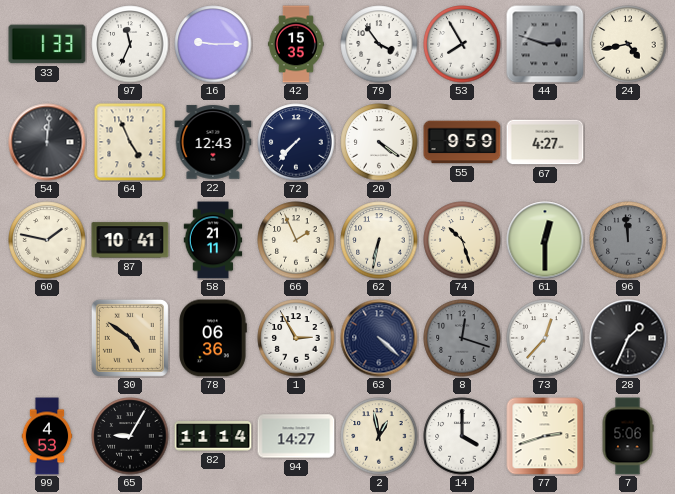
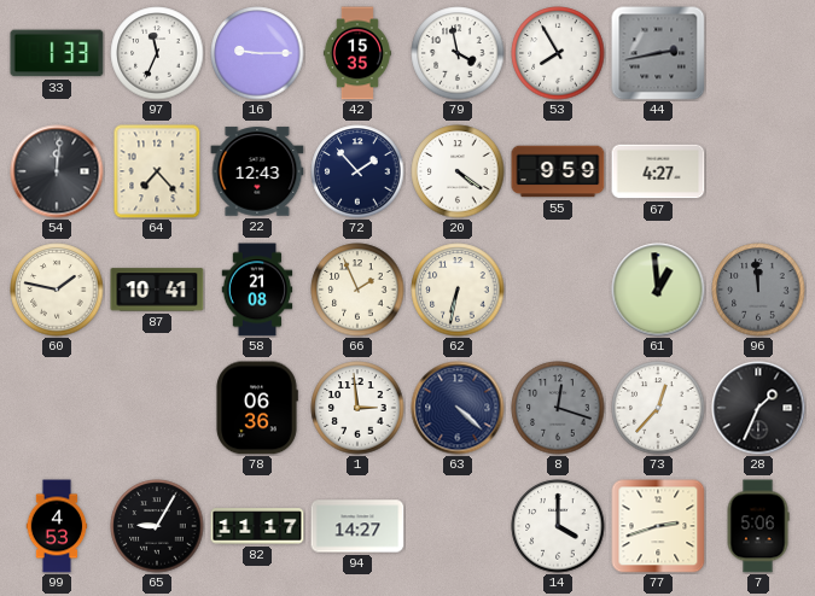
79: 3:54 -> 3:58
44: 2:48 -> 2:43
24: 4:43 -> none
64: 4:56 -> 7:23
72: 7:37 -> 1:53
58: 21:11 -> 21:08
74: 10:27 -> none
61: 12:30 -> 12:59
30: 4:51 -> none
1: 2:55 -> 2:59
82: 11:14 -> 11:17
2: 12:58 -> none
